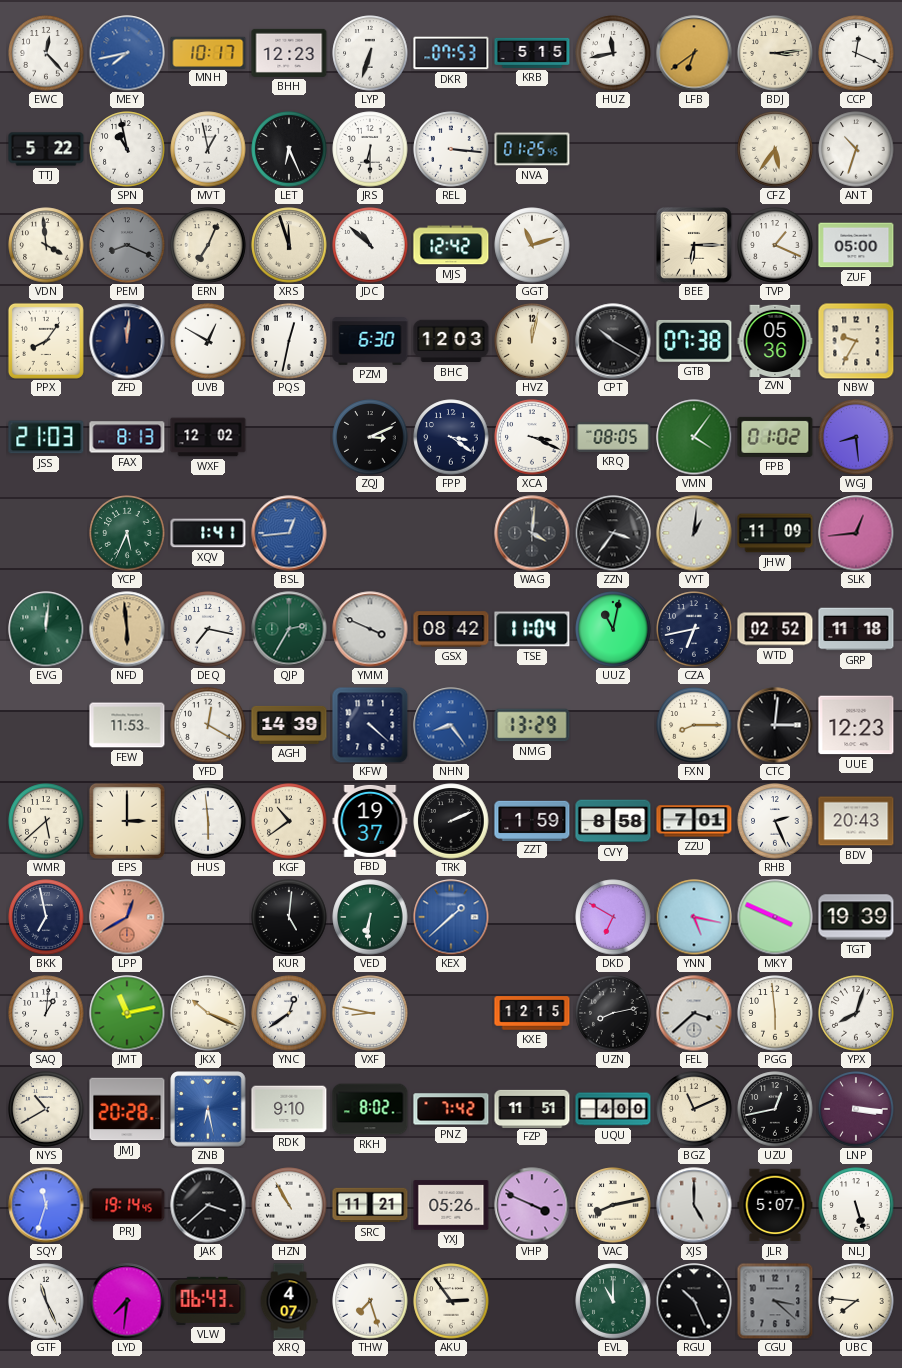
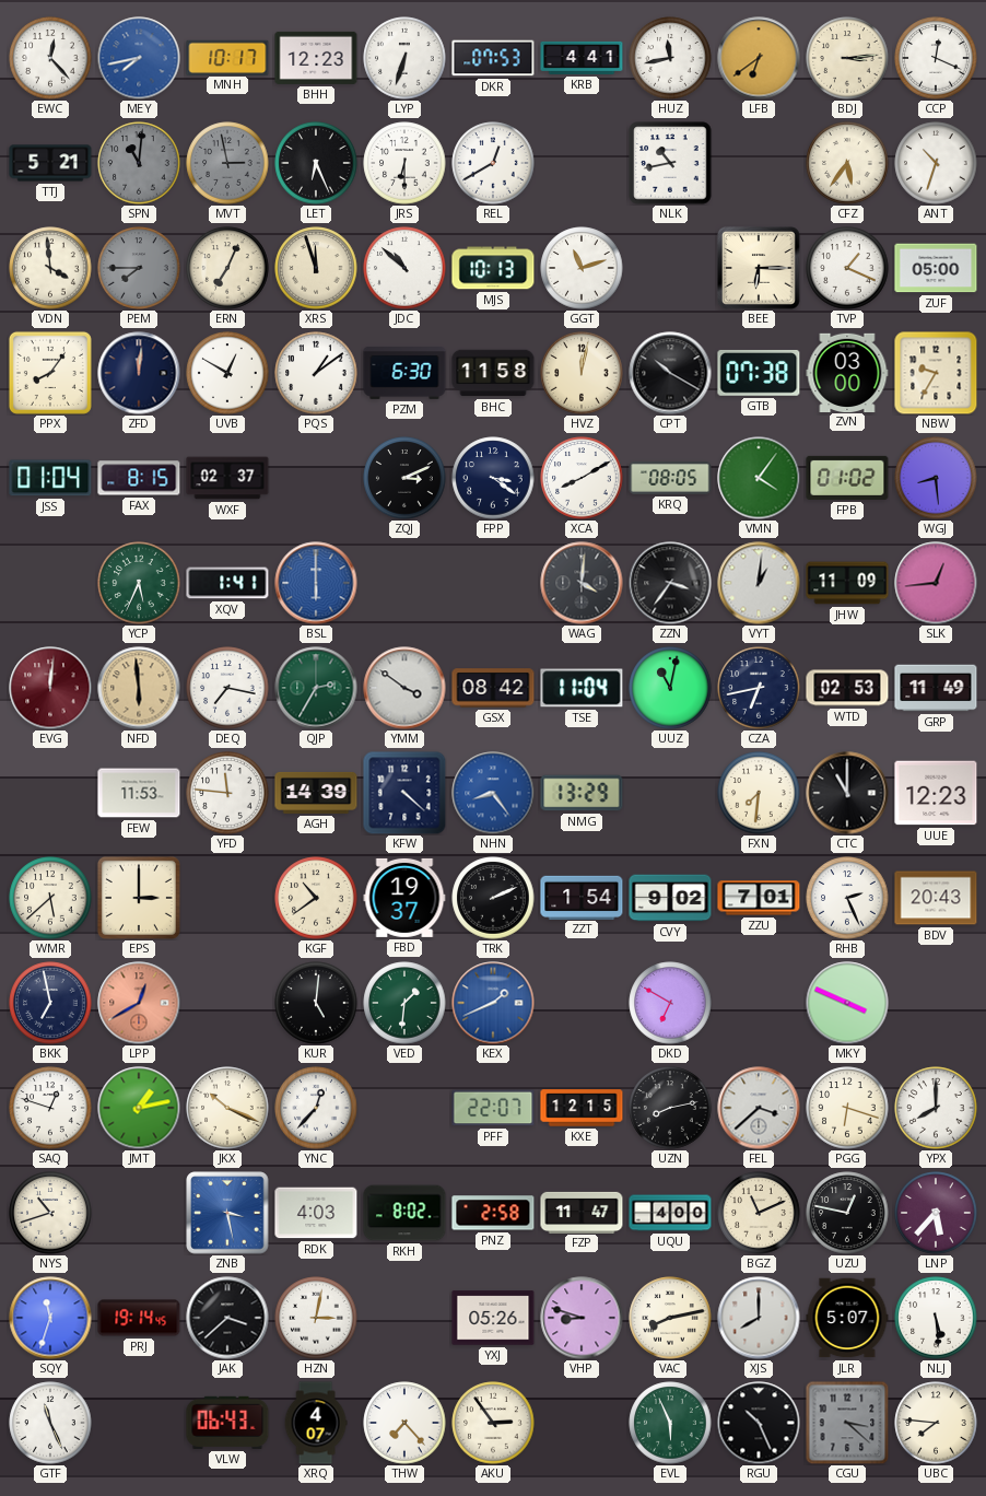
KRB: 5:15 -> 4:41
TTJ: 5:22 -> 5:21
SPN: 10:58 -> 11:01
SPN dial: white -> grey
MVT: 12:58 -> 2:58
MVT dial: white -> grey
REL: 3:16 -> 12:40
NVA: 01:25 -> none
NLK: none -> 10:43
PEM: 8:19 -> 7:45
MJS: 12:42 -> 10:13
PQS: 12:32 -> 1:09
BHC: 12:03 -> 11:58
ZVN: 05:36 -> 03:00
JSS: 21:03 -> 01:04
FAX: 8:13 -> 8:15
WXF: 12:02 -> 02:37
XCA: 3:19 -> 8:10
BSL: 12:44 -> 6:00
EVG dial: green -> burgundy
YMM: 3:49 -> 3:51
WTD: 02:52 -> 02:53
GRP: 11:18 -> 11:49
YFD: 12:20 -> 11:46
FXN: 8:15 -> 7:31
CTC: 3:01 -> 11:00
HUS: 5:59 -> none
ZZT: 1:59 -> 1:54
CVY: 8:58 -> 9:02
VED: 6:31 -> 1:31
KEX: 1:38 -> 1:41
YNN: 5:17 -> none
TGT: 19:39 -> none
SAQ: 1:01 -> 12:48
JMT: 11:13 -> 1:13
YNC: 12:39 -> 12:37
VXF: 8:47 -> none
PFF: none -> 22:07
PGG: 5:59 -> 6:18
YPX: 8:03 -> 8:00
NYS: 10:40 -> 10:42
JMJ: 20:28 -> none
ZNB: 6:28 -> 3:28
RDK: 9:10 -> 4:03
PNZ: 7:42 -> 2:58
FZP: 11:51 -> 11:47
UZU: 12:43 -> 12:47
LNP: 3:16 -> 5:37
HZN: 10:55 -> 3:02
SRC: 11:21 -> none
VHP: 3:49 -> 8:48
XJS: 5:00 -> 8:00
NLJ: 5:27 -> 5:29
LYD: 7:31 -> none
THW: 7:27 -> 7:23
EVL: 11:00 -> 5:56
